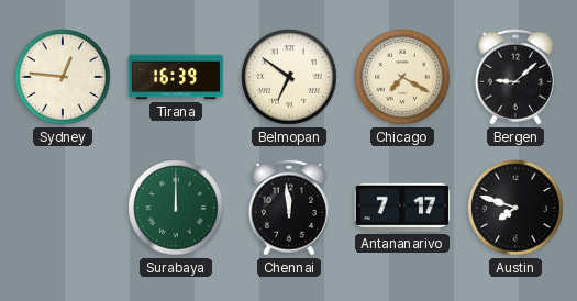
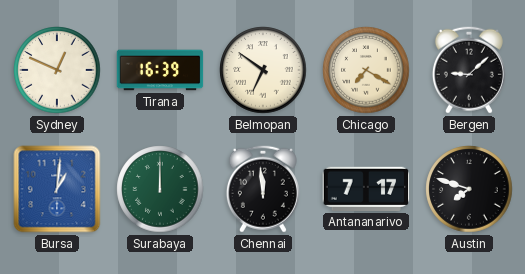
Sydney: 12:46 -> 12:49
Bursa: none -> 1:01
